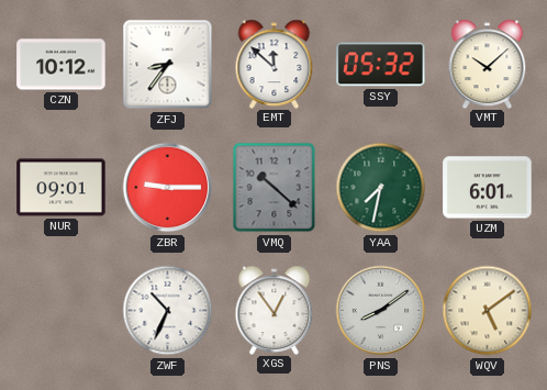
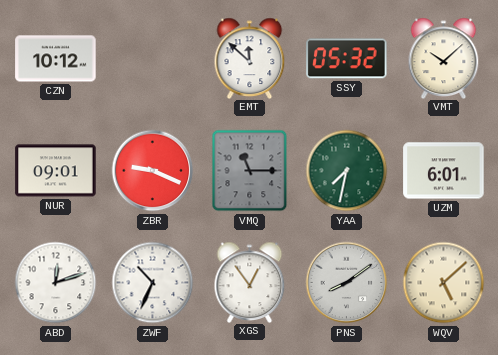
ZFJ: 8:36 -> none
ZBR: 9:15 -> 9:19
VMQ: 10:22 -> 11:15
ABD: none -> 12:12
WQV: 5:09 -> 5:08
